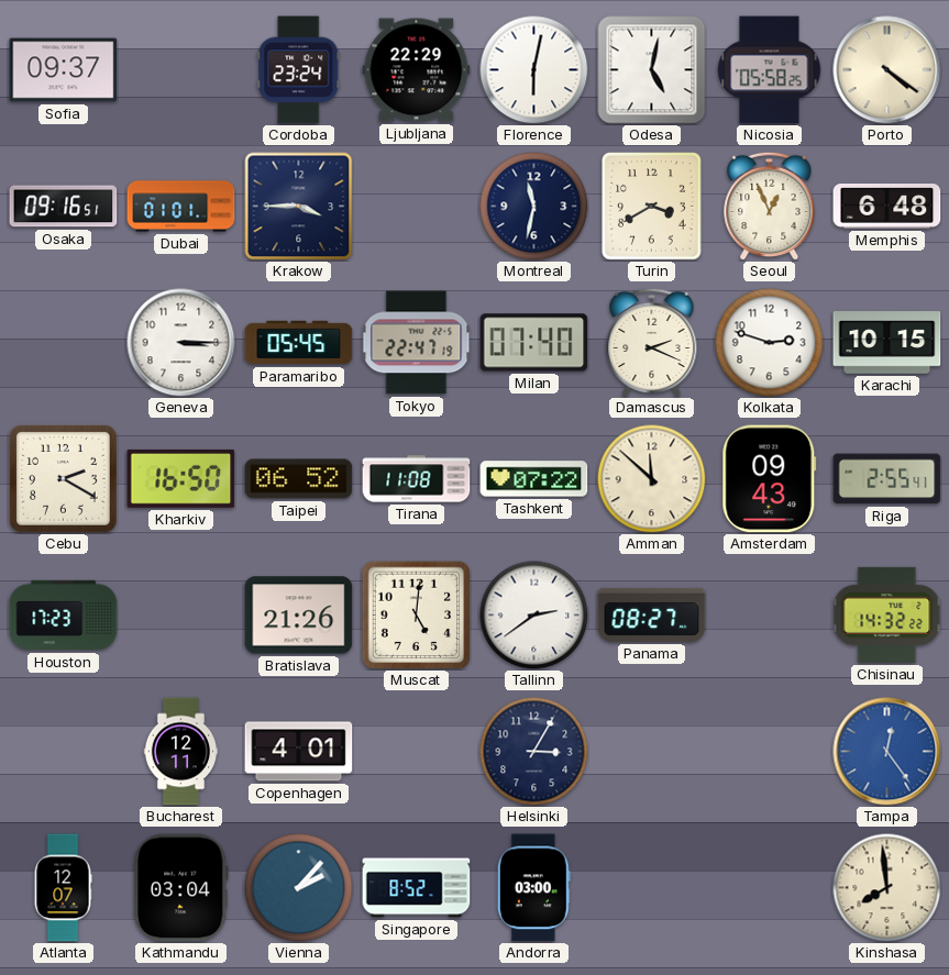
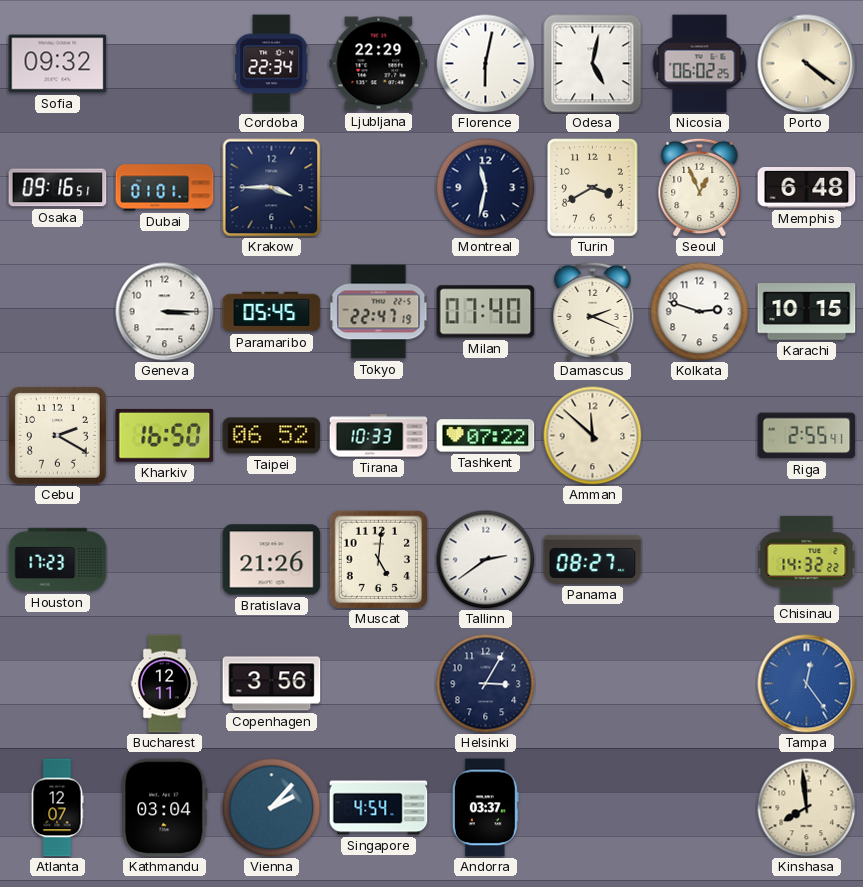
Sofia: 09:37 -> 09:32
Cordoba: 23:24 -> 22:34
Nicosia: 05:58 -> 06:02
Tirana: 11:08 -> 10:33
Amsterdam: 09:43 -> none
Copenhagen: 4:01 -> 3:56
Singapore: 8:52 -> 4:54
Andorra: 03:00 -> 03:37
